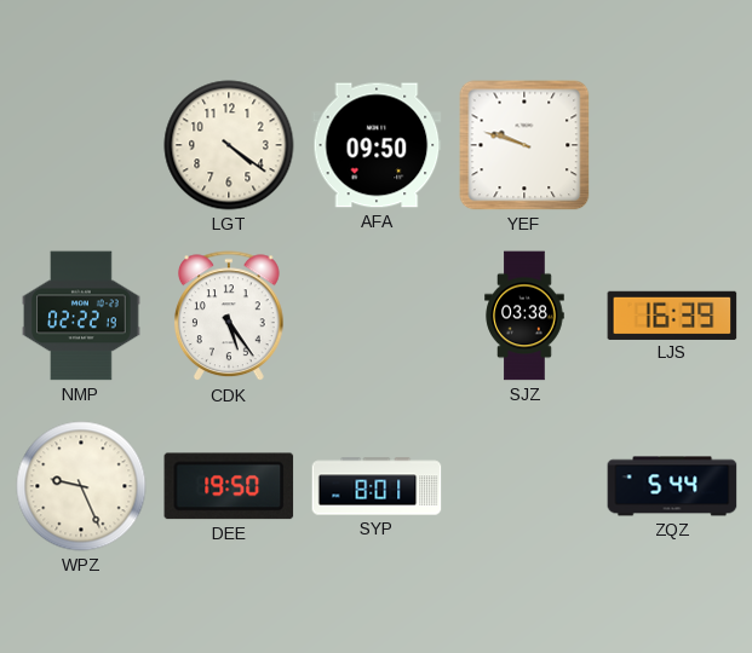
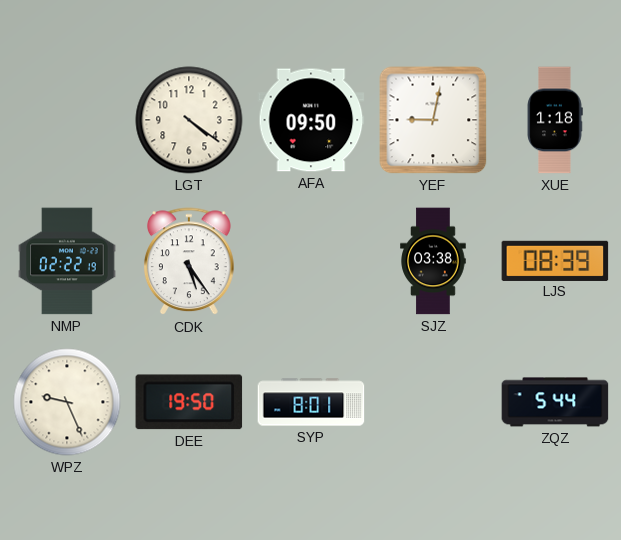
YEF: 9:48 -> 9:02
XUE: none -> 1:18
LJS: 16:39 -> 08:39
